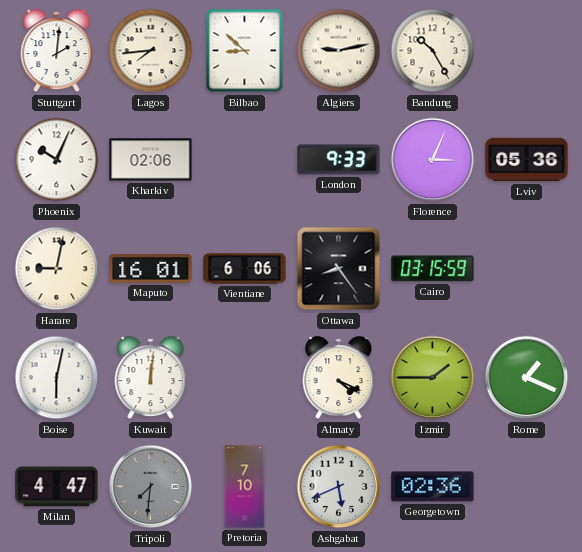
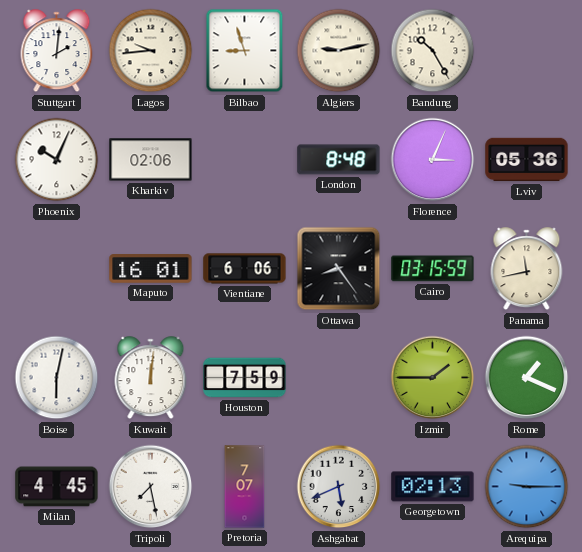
Lagos: 7:44 -> 9:44
Bilbao: 8:52 -> 8:57
London: 9:33 -> 8:48
Harare: 9:02 -> none
Panama: none -> 11:43
Houston: none -> 7:59
Almaty: 4:19 -> none
Milan: 4:47 -> 4:45
Tripoli: 7:31 -> 7:28
Tripoli dial: grey -> white
Pretoria: 7:10 -> 7:07
Georgetown: 02:36 -> 02:13
Arequipa: none -> 9:15
